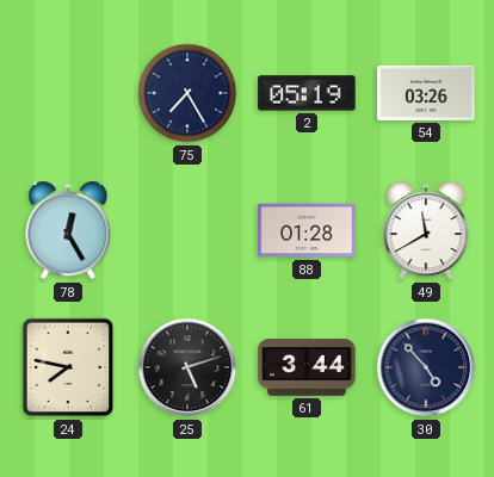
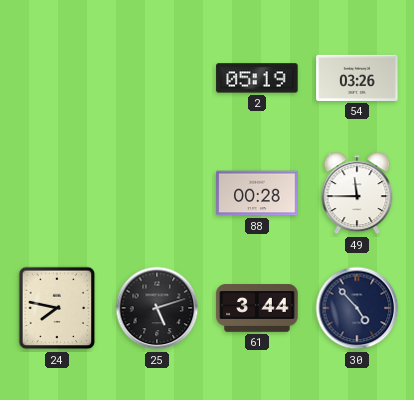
75: 7:25 -> none
78: 12:25 -> none
88: 01:28 -> 00:28
49: 11:40 -> 11:45
